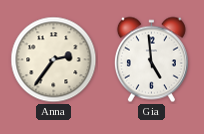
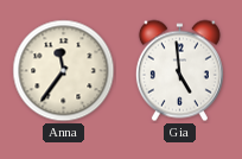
Anna: 2:36 -> 11:36
